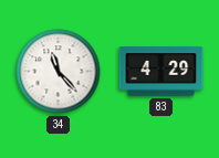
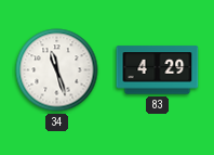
34: 11:23 -> 11:27
